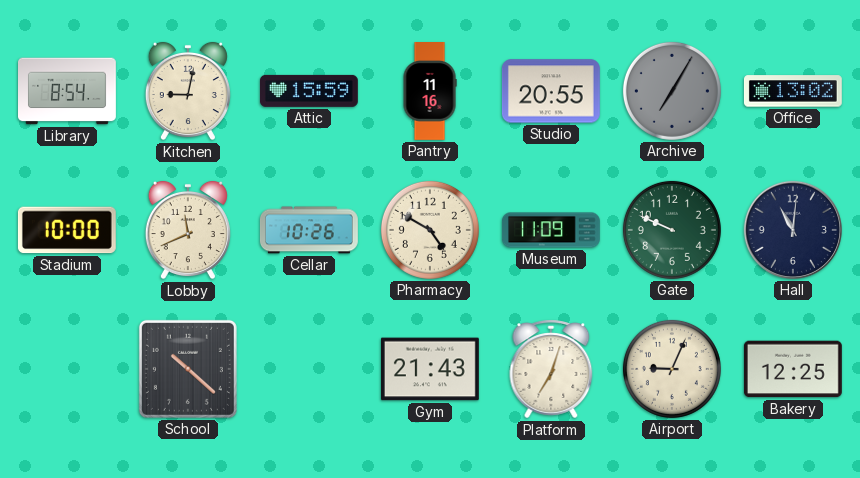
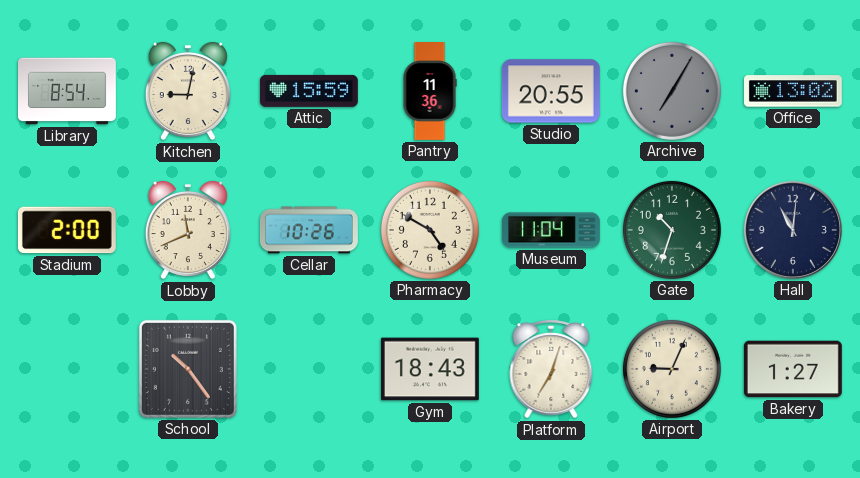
Pantry: 11:16 -> 11:36
Stadium: 10:00 -> 2:00
Museum: 11:09 -> 11:04
Gate: 9:49 -> 10:33
School: 10:22 -> 10:24
Gym: 21:43 -> 18:43
Bakery: 12:25 -> 1:27
